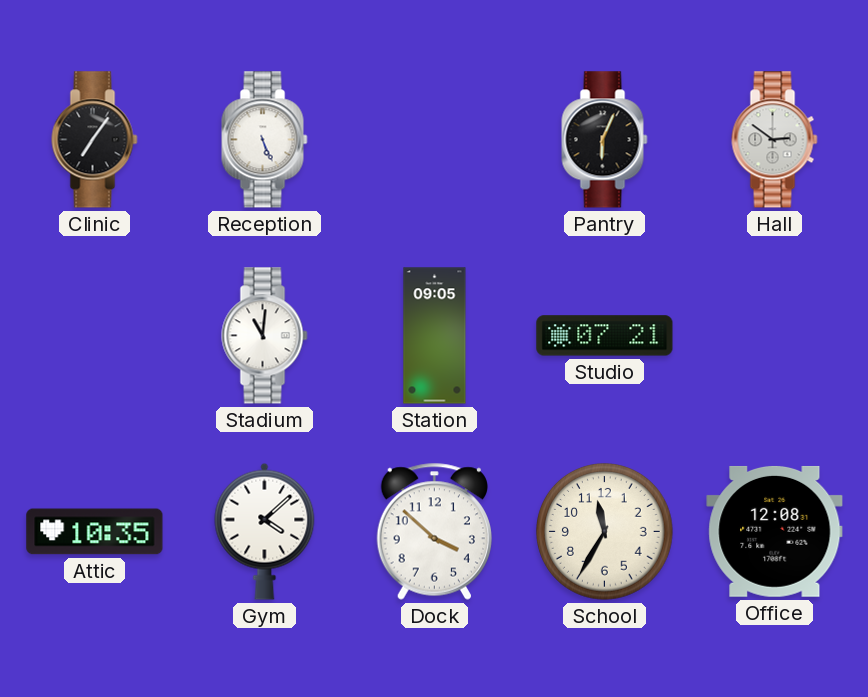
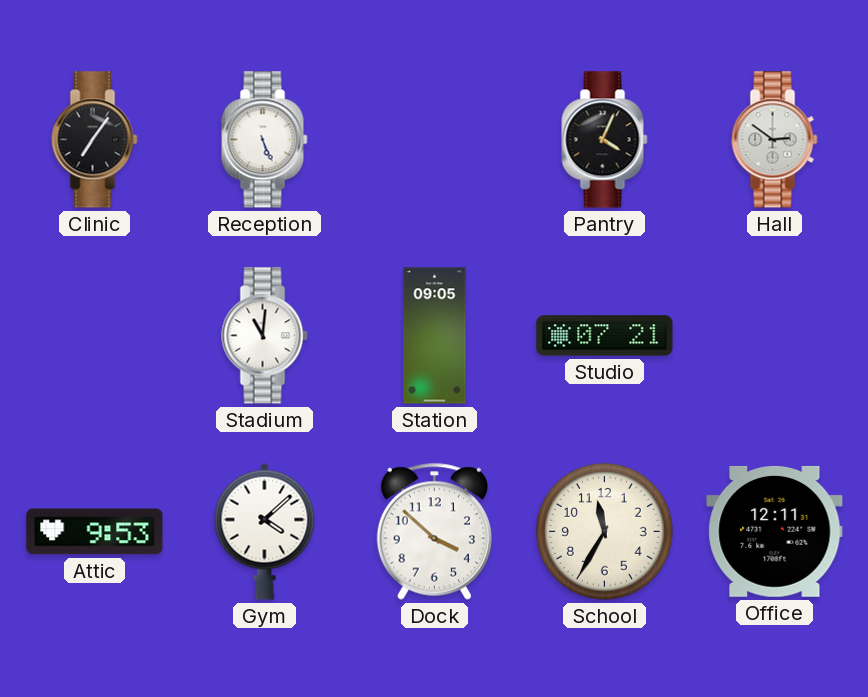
Pantry: 6:04 -> 4:04
Attic: 10:35 -> 9:53
Office: 12:08 -> 12:11
